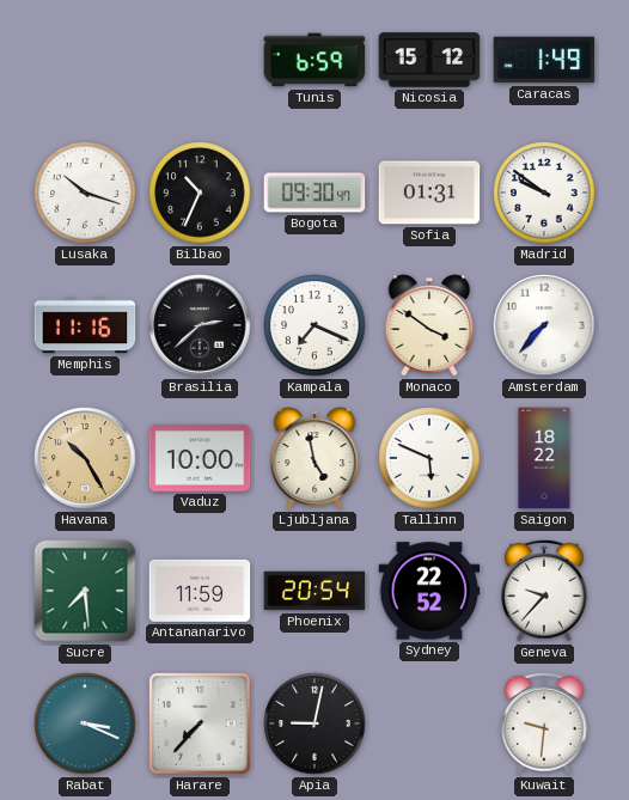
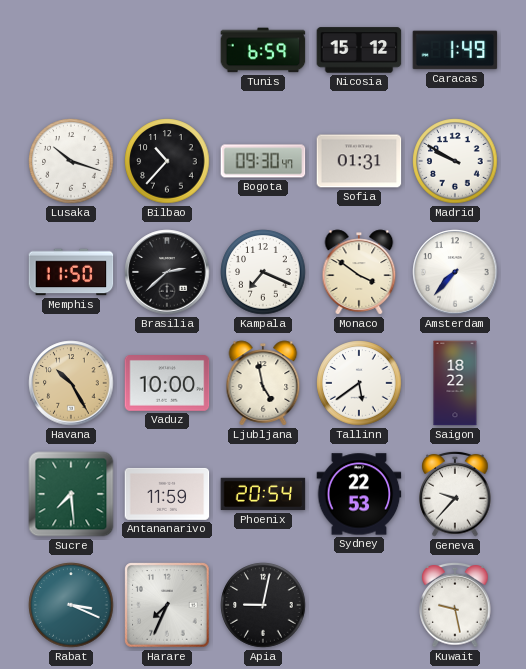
Bilbao: 10:34 -> 10:37
Madrid: 9:51 -> 9:50
Memphis: 11:16 -> 11:50
Tallinn: 5:49 -> 5:39
Sydney: 22:52 -> 22:53
Harare: 7:37 -> 7:34
Kuwait: 9:31 -> 9:28
